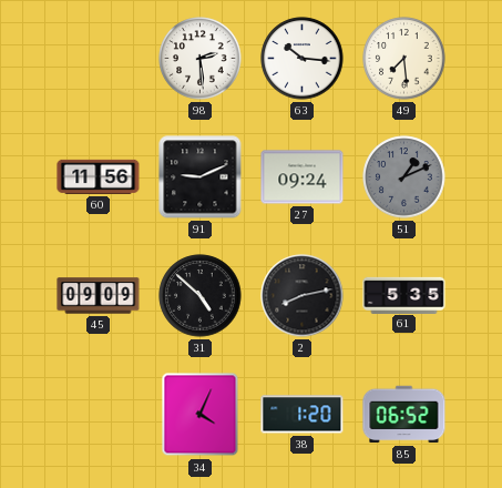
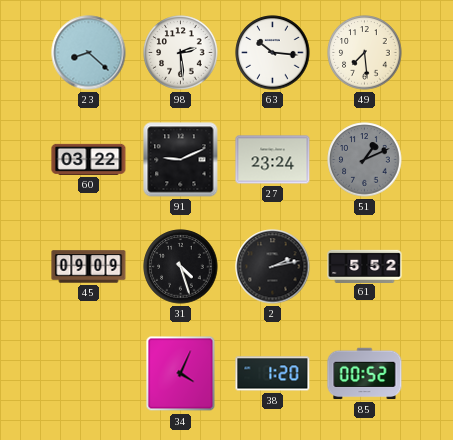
23: none -> 8:22
60: 11:56 -> 03:22
27: 09:24 -> 23:24
31: 4:52 -> 4:27
2: 8:13 -> 2:13
61: 5:35 -> 5:52
85: 06:52 -> 00:52
